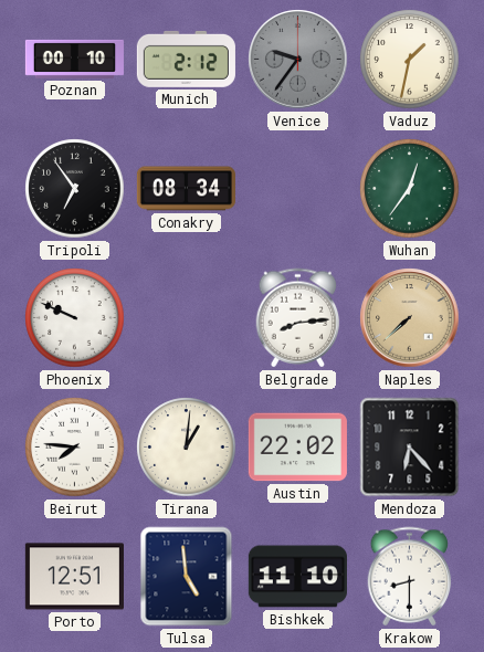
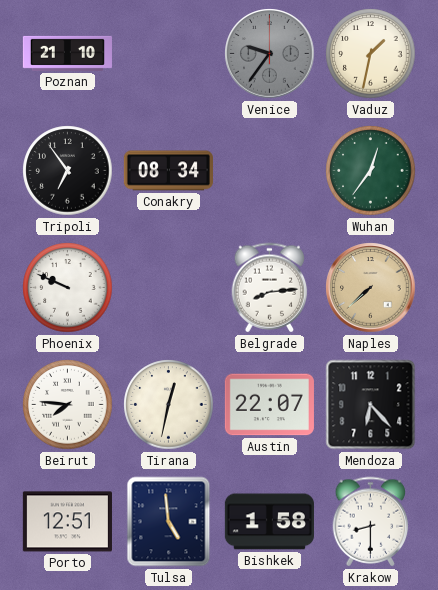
Poznan: 00:10 -> 21:10
Munich: 2:12 -> none
Tirana: 1:01 -> 12:32
Austin: 22:02 -> 22:07
Bishkek: 11:10 -> 1:58
